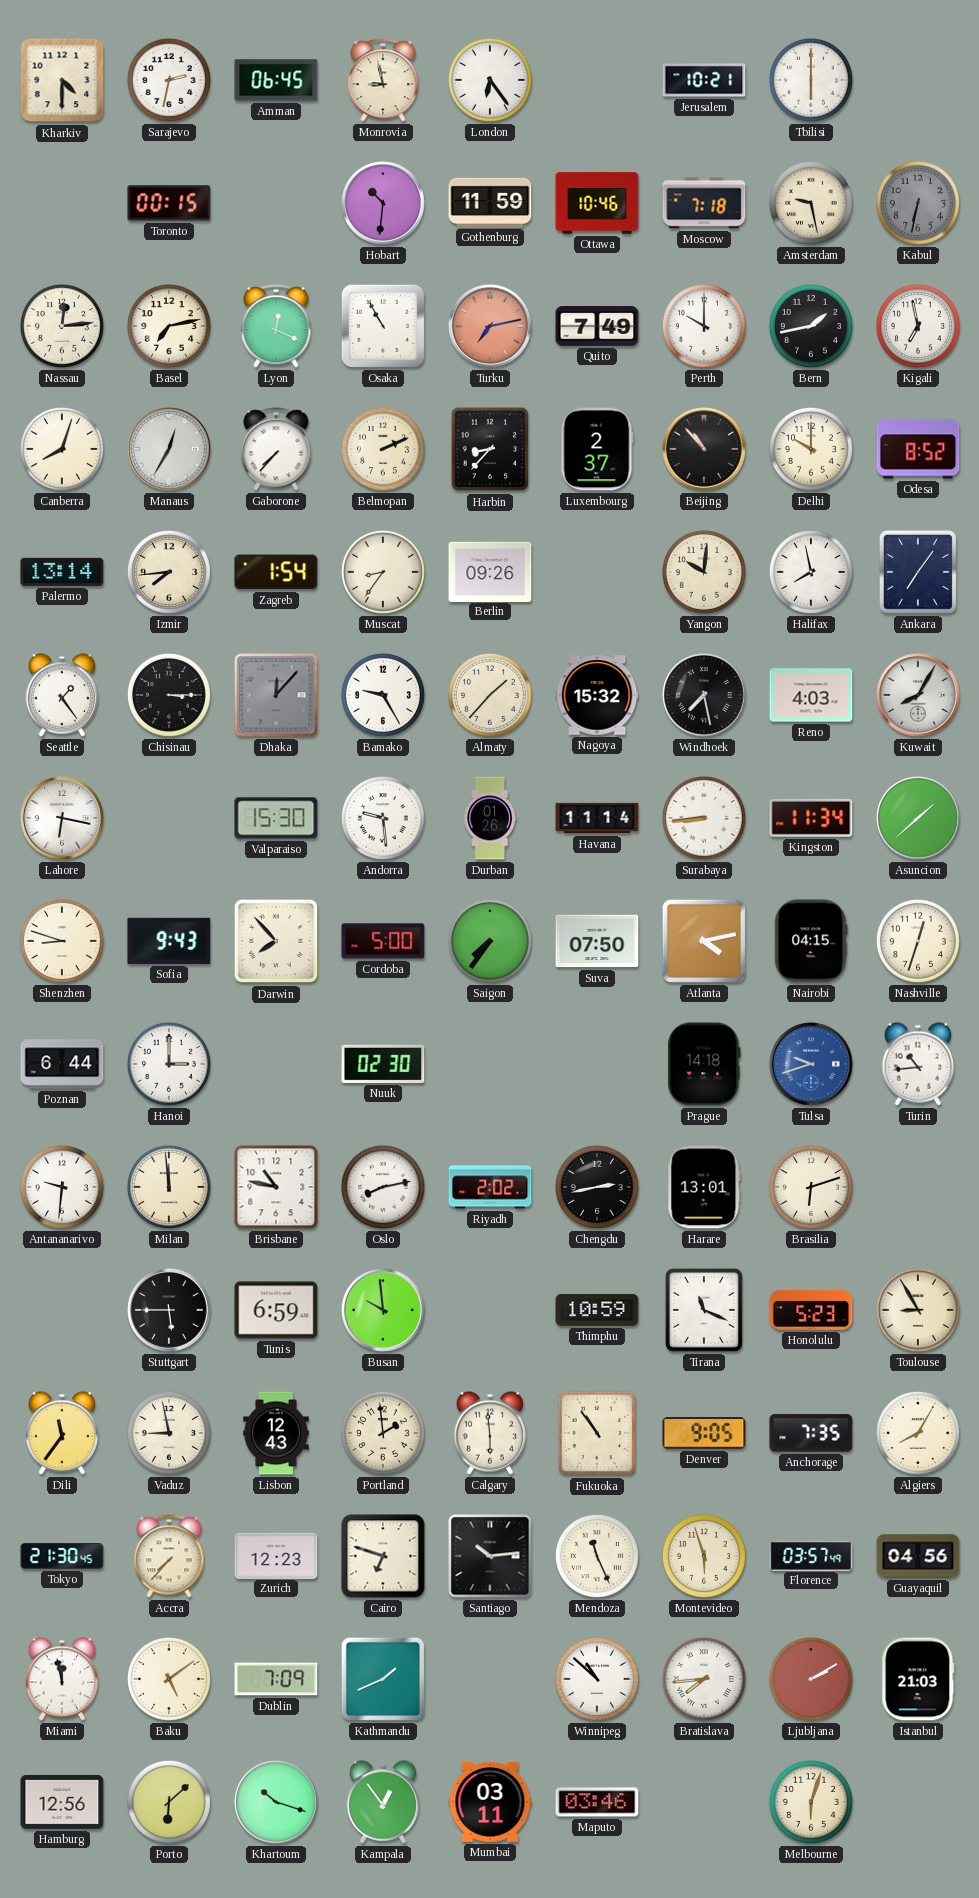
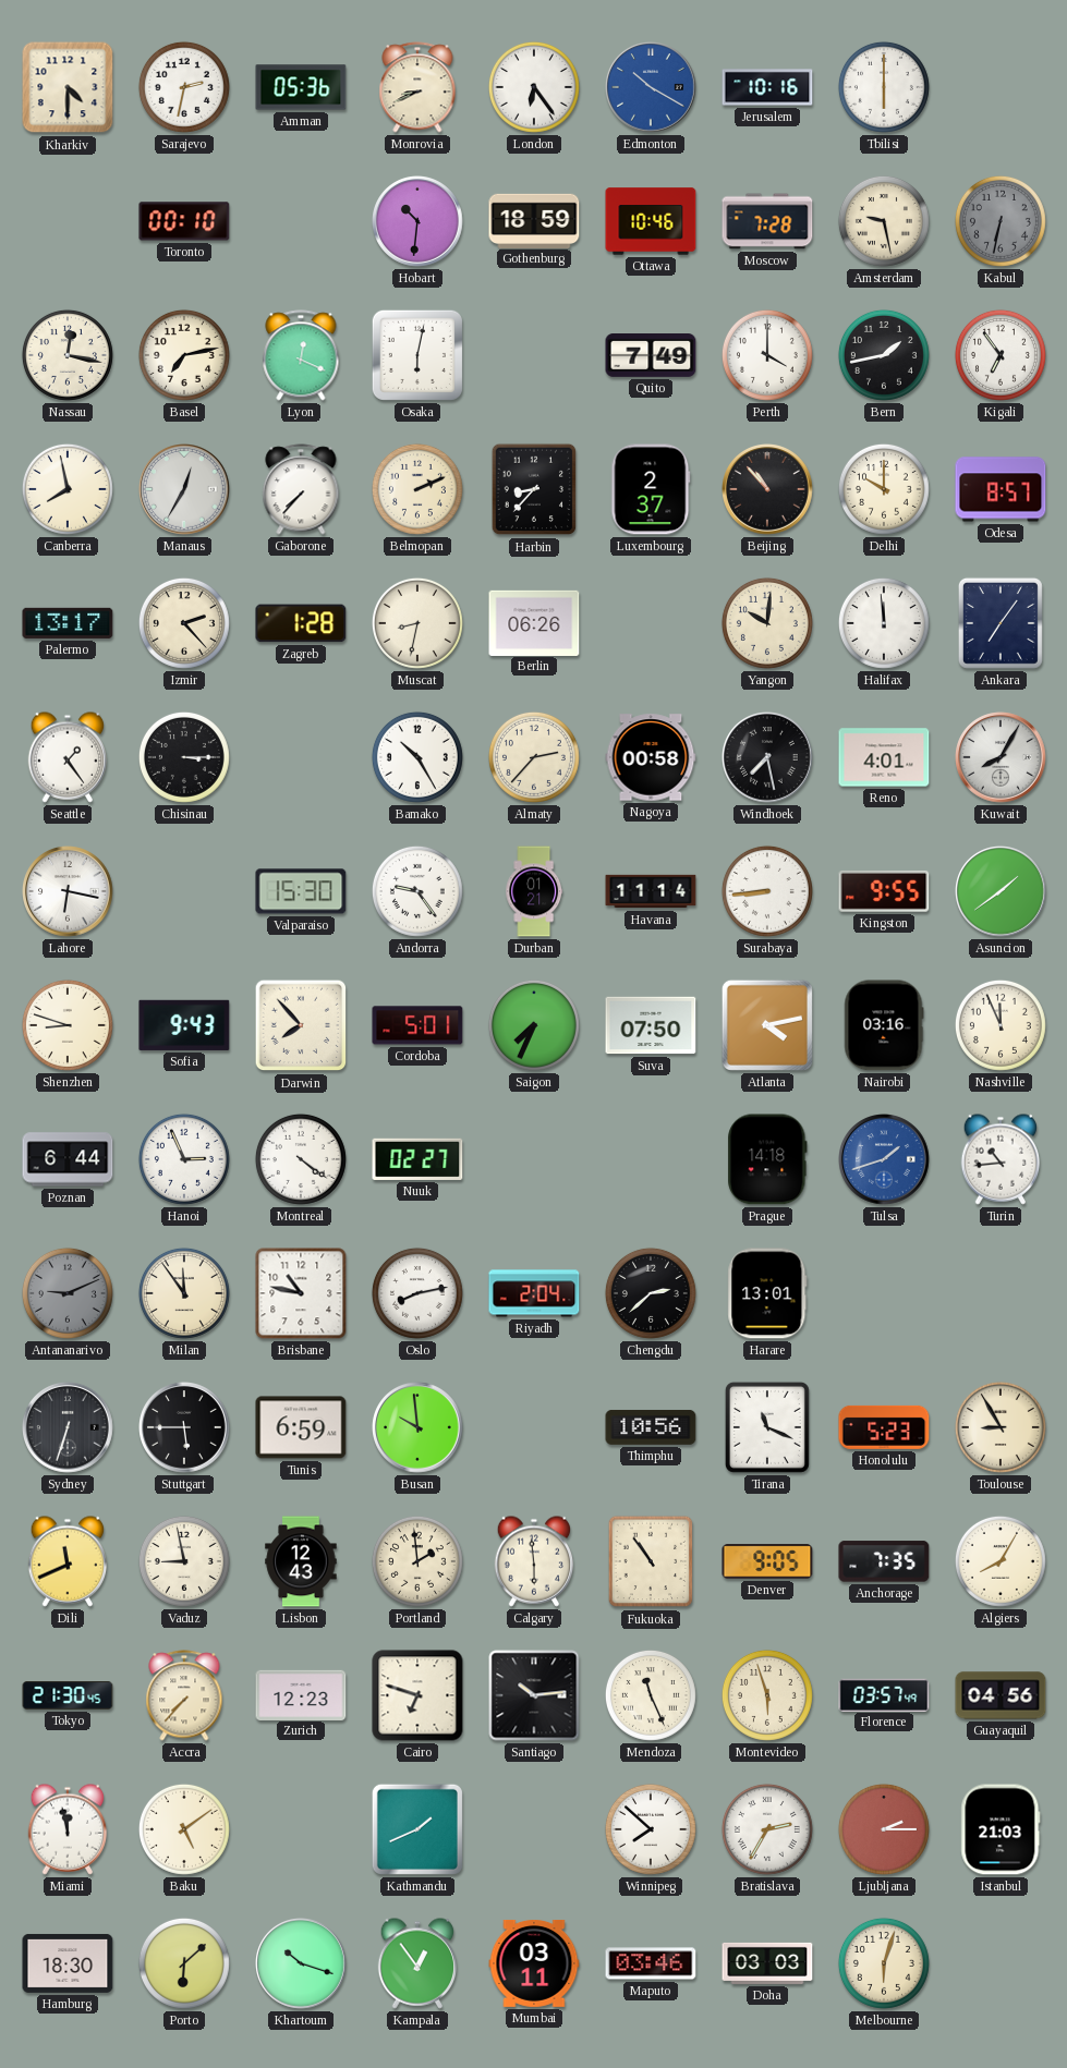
Amman: 06:45 -> 05:36
Monrovia: 8:58 -> 8:41
Edmonton: none -> 10:20
Jerusalem: 10:21 -> 10:16
Toronto: 00:15 -> 00:10
Gothenburg: 11:59 -> 18:59
Moscow: 7:18 -> 7:28
Nassau: 12:14 -> 12:17
Osaka: 10:55 -> 6:02
Turku: 7:13 -> none
Perth: 10:00 -> 4:00
Kigali: 6:58 -> 6:54
Canberra: 8:03 -> 7:58
Odesa: 8:52 -> 8:57
Palermo: 13:14 -> 13:17
Izmir: 7:44 -> 2:23
Zagreb: 1:54 -> 1:28
Muscat: 8:36 -> 8:32
Berlin: 09:26 -> 06:26
Halifax: 7:58 -> 11:59
Dhaka: 12:07 -> none
Bamako: 9:25 -> 10:25
Almaty: 1:37 -> 2:37
Nagoya: 15:32 -> 00:58
Reno: 4:03 -> 4:01
Andorra: 9:29 -> 9:24
Durban: 01:26 -> 01:21
Kingston: 11:34 -> 9:55
Asuncion: 1:38 -> 1:39
Cordoba: 5:00 -> 5:01
Saigon: 7:36 -> 7:34
Nairobi: 04:15 -> 03:16
Nashville: 12:33 -> 11:56
Hanoi: 3:00 -> 2:56
Montreal: none -> 4:21
Nuuk: 02:30 -> 02:27
Tulsa: 9:42 -> 1:42
Antananarivo: 9:31 -> 9:11
Antananarivo dial: white -> grey
Milan: 11:59 -> 11:54
Riyadh: 2:02 -> 2:04
Chengdu: 2:43 -> 2:38
Brasilia: 6:12 -> none
Sydney: none -> 6:33
Thimphu: 10:59 -> 10:56
Dili: 11:36 -> 11:41
Dublin: 7:09 -> none
Winnipeg: 10:52 -> 7:52
Bratislava: 7:44 -> 2:35
Ljubljana: 2:10 -> 2:15
Hamburg: 12:56 -> 18:30
Doha: none -> 03:03
